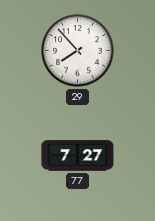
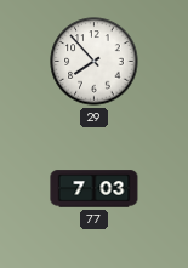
77: 7:27 -> 7:03
